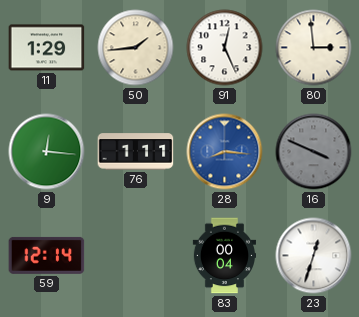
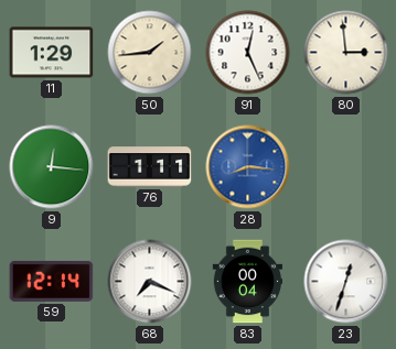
16: 3:49 -> none
68: none -> 7:19
